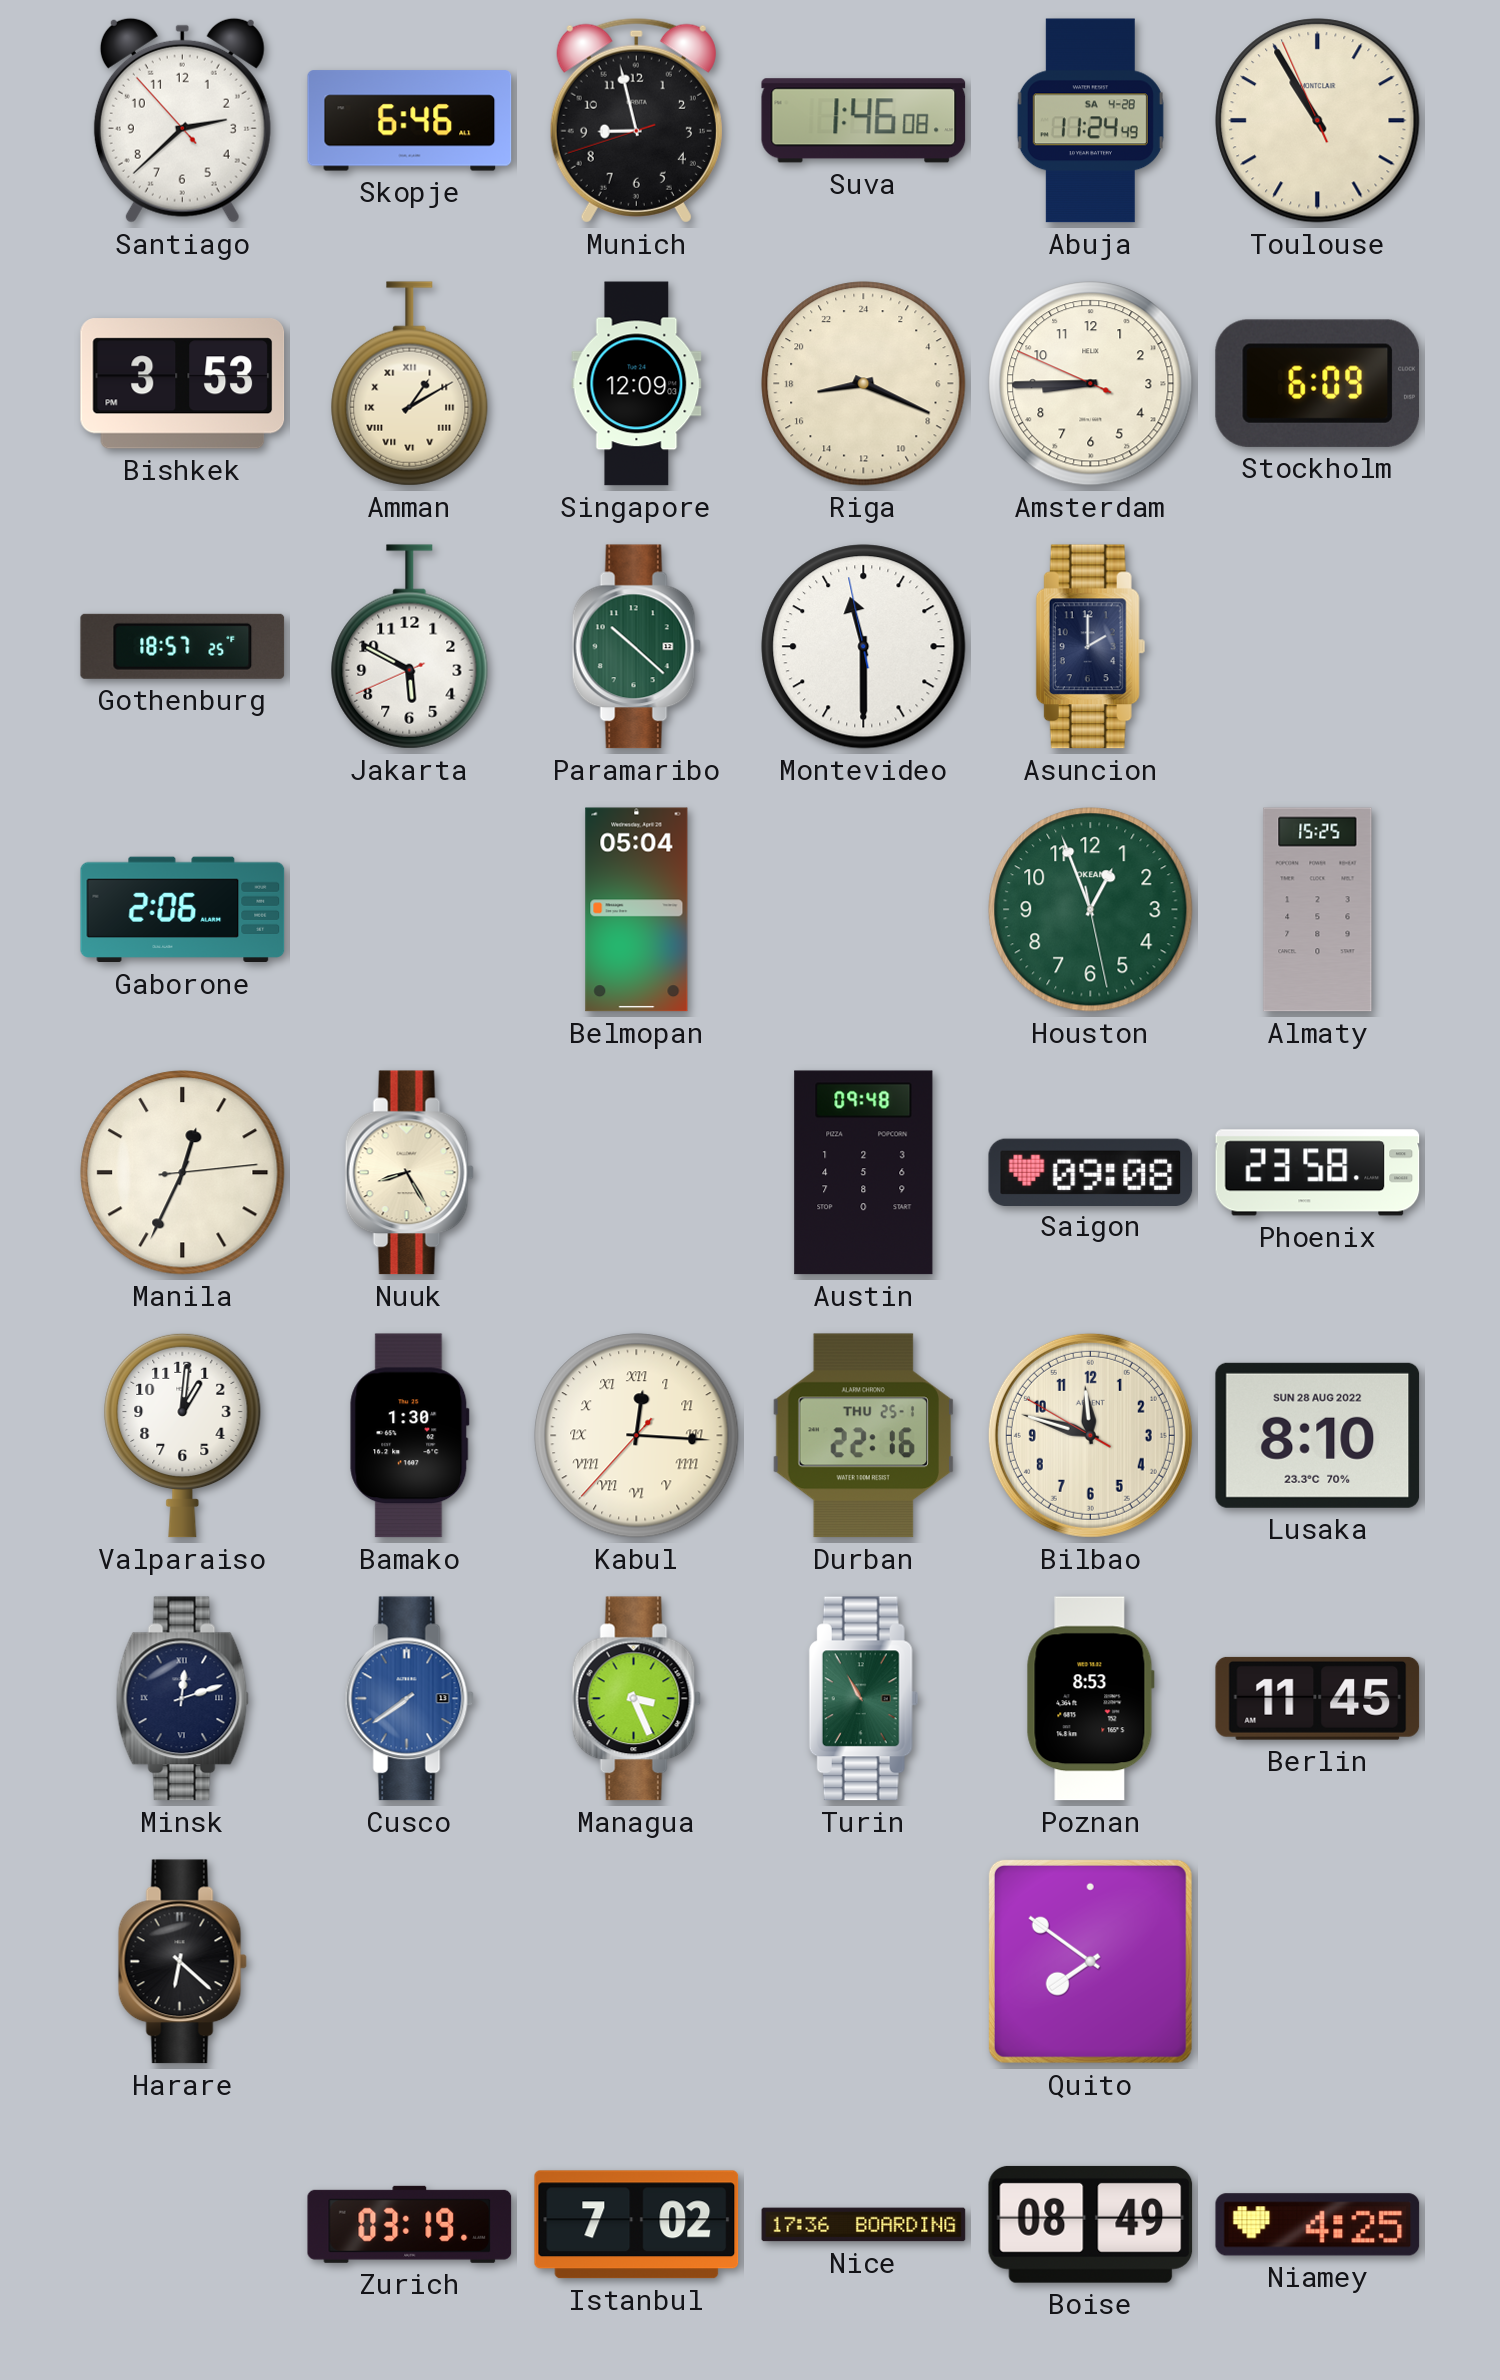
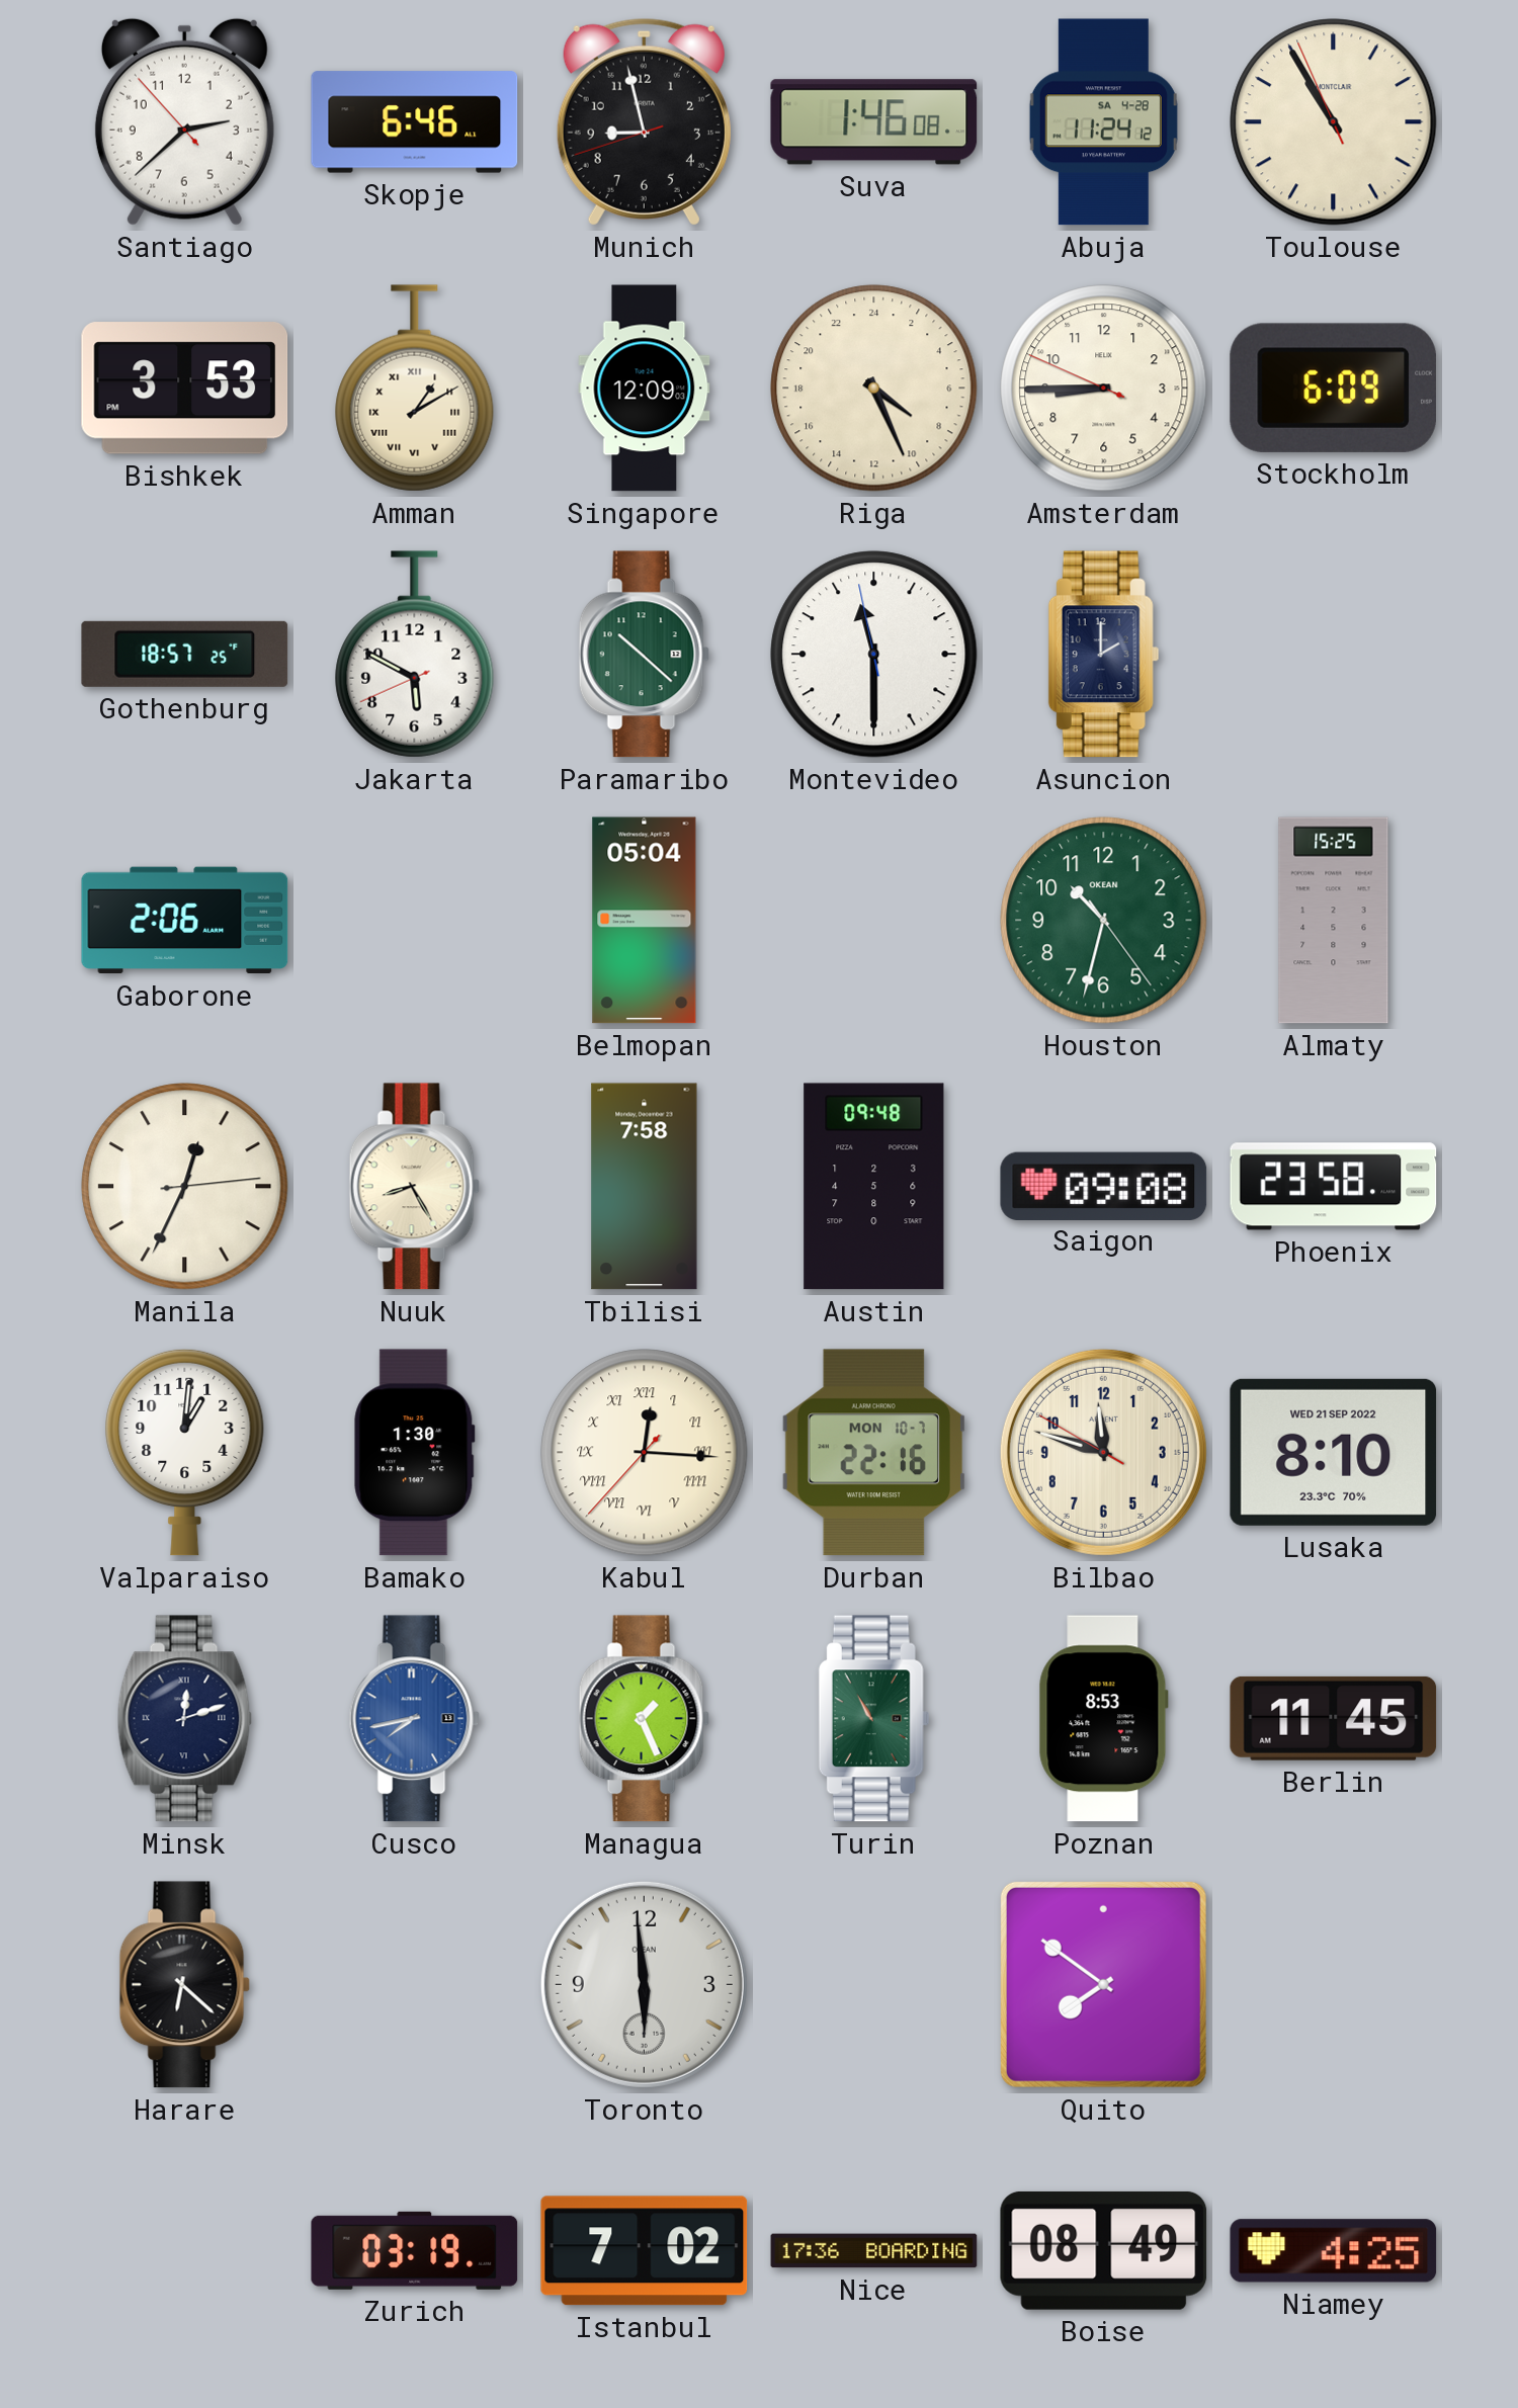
Abuja: 11:24:49 -> 11:24:12
Riga: 17:19 -> 8:26
Houston: 12:56 -> 10:32
Tbilisi: none -> 7:58
Durban date: THU 25-1 -> MON 10-7
Lusaka date: SUN 28 AUG 2022 -> WED 21 SEP 2022
Cusco: 7:39 -> 7:43
Managua: 3:26 -> 1:26
Toronto: none -> 5:59
